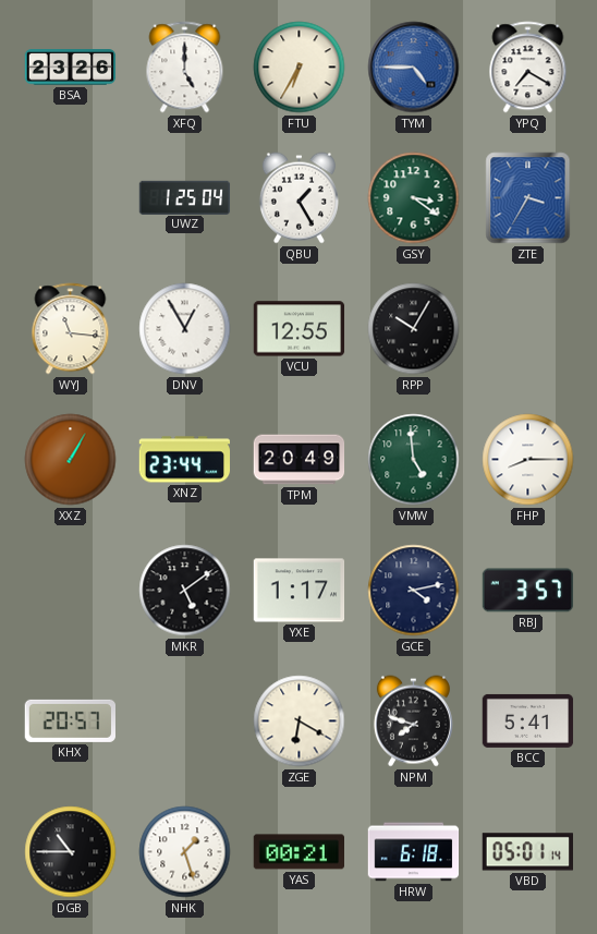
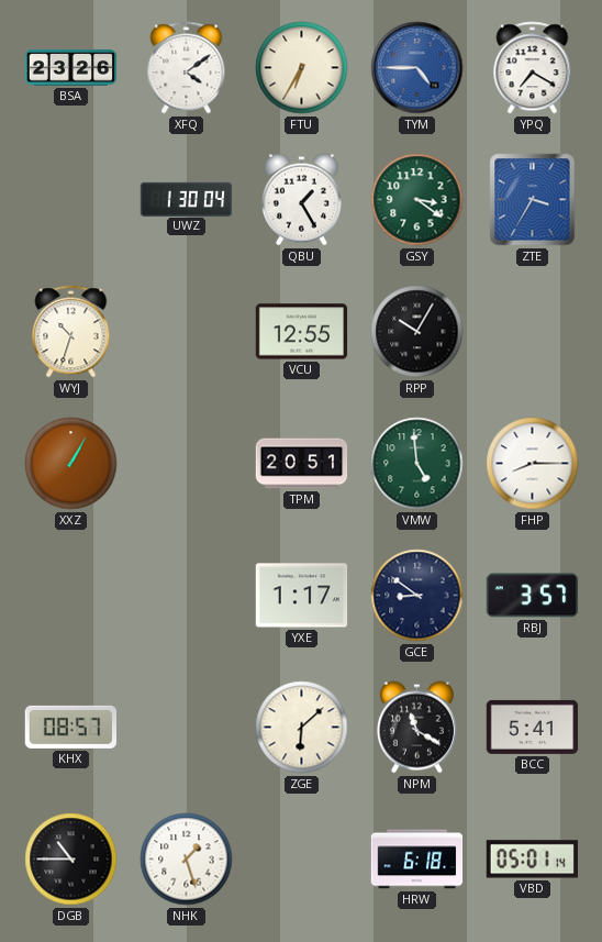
XFQ: 5:00 -> 4:09
UWZ: 1:25 -> 1:30
WYJ: 11:16 -> 10:33
DNV: 12:55 -> none
XNZ: 23:44 -> none
TPM: 20:49 -> 20:51
MKR: 5:09 -> none
GCE: 4:13 -> 8:51
KHX: 20:57 -> 08:57
ZGE: 6:20 -> 6:08
NPM: 7:48 -> 11:20
YAS: 00:21 -> none
